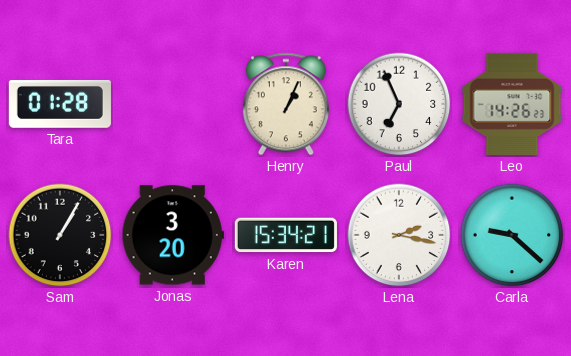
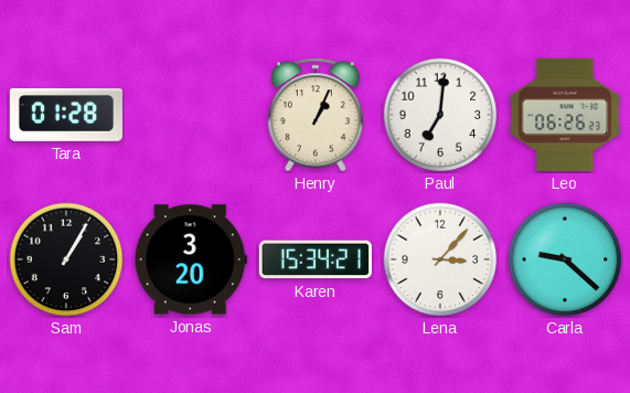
Paul: 6:56 -> 7:01
Leo: 14:26 -> 06:26
Lena: 2:17 -> 3:07
